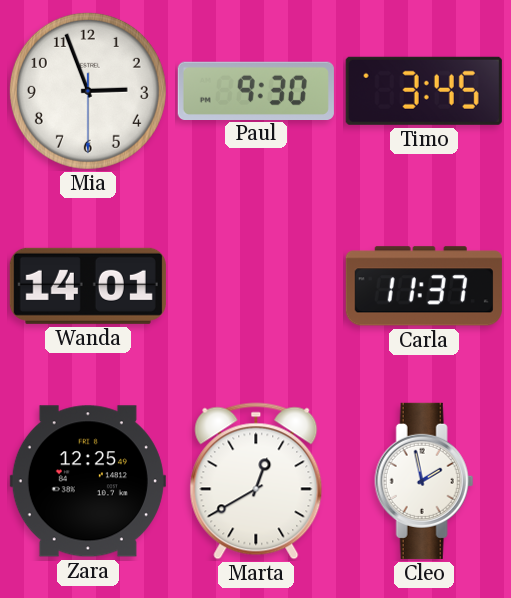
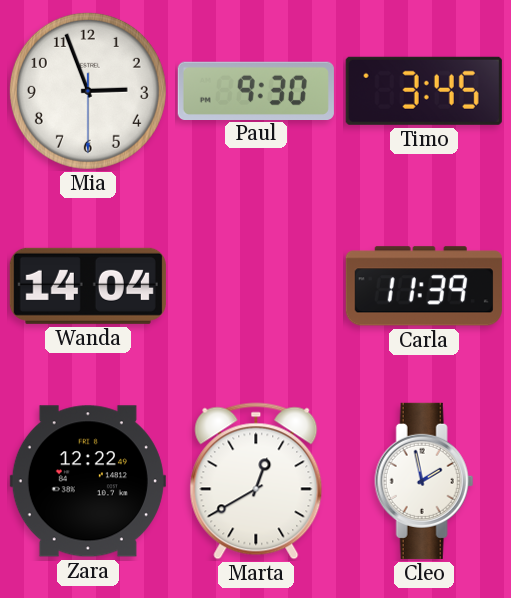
Wanda: 14:01 -> 14:04
Carla: 11:37 -> 11:39
Zara: 12:25 -> 12:22
